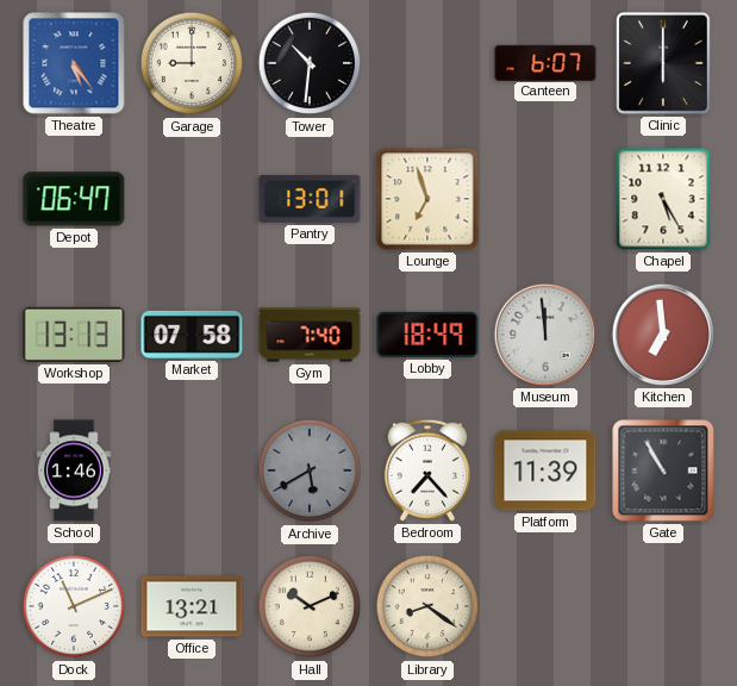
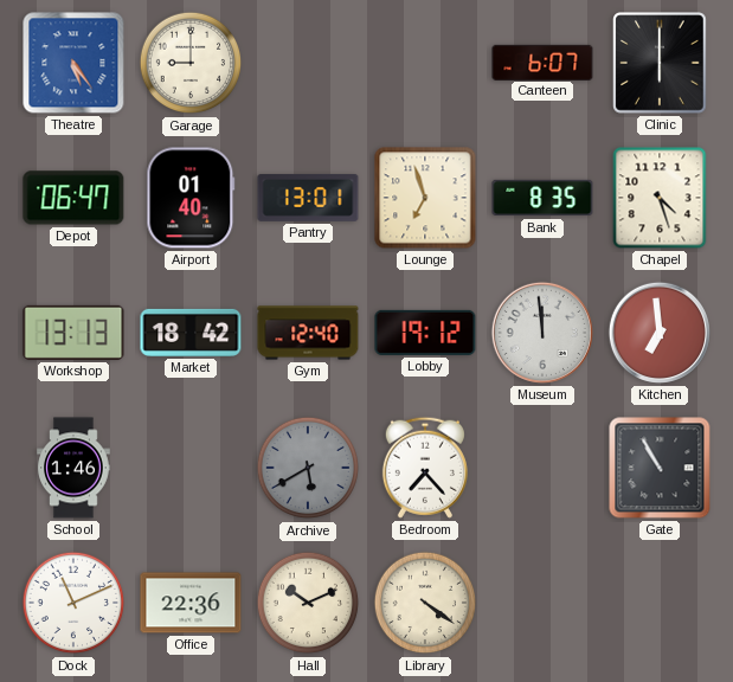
Tower: 10:31 -> none
Airport: none -> 01:40
Bank: none -> 8:35
Chapel: 5:25 -> 4:27
Market: 07:58 -> 18:42
Gym: 7:40 -> 12:40
Lobby: 18:49 -> 19:12
Platform: 11:39 -> none
Office: 13:21 -> 22:36
Library: 8:21 -> 4:21
